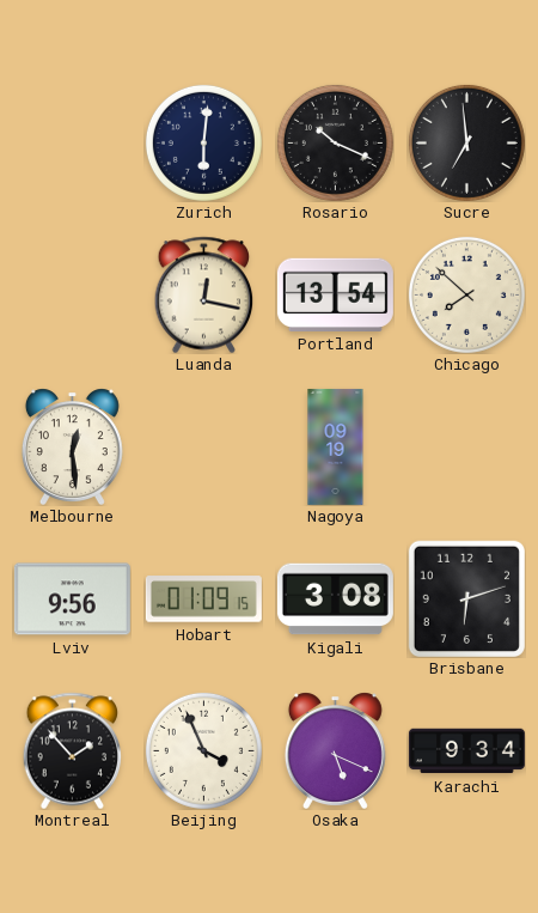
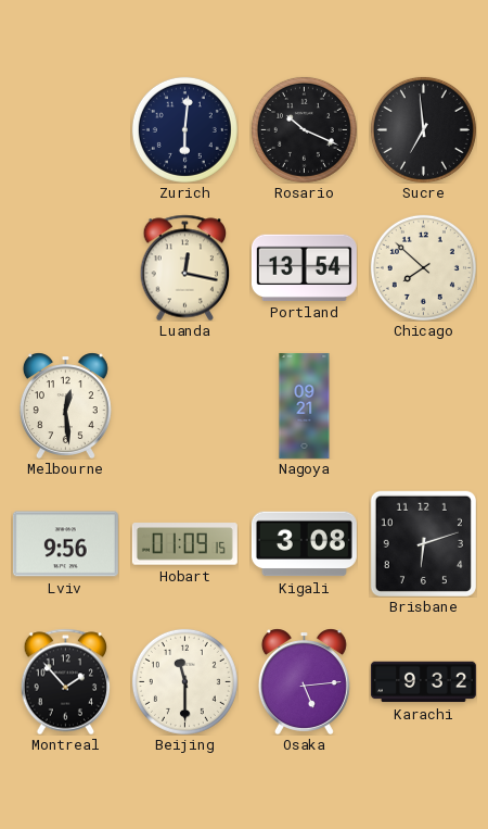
Nagoya: 09:19 -> 09:21
Beijing: 3:56 -> 11:30
Osaka: 5:19 -> 5:14
Karachi: 9:34 -> 9:32
